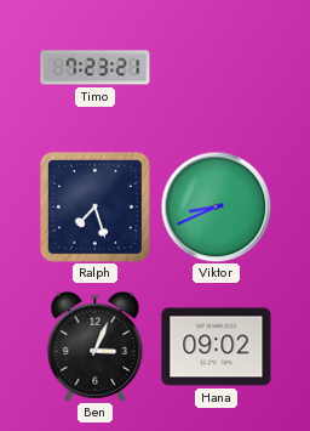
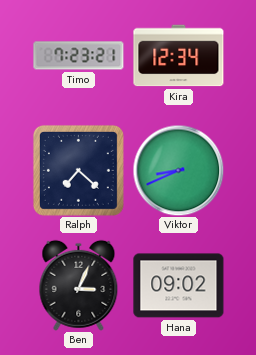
Kira: none -> 12:34
Ralph: 7:27 -> 7:22
